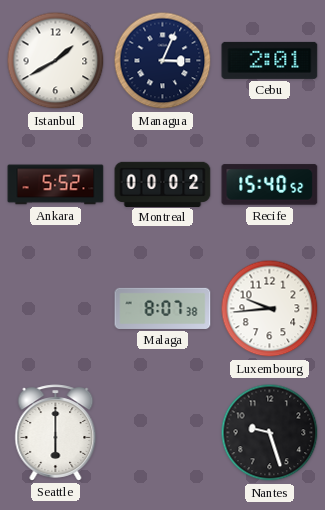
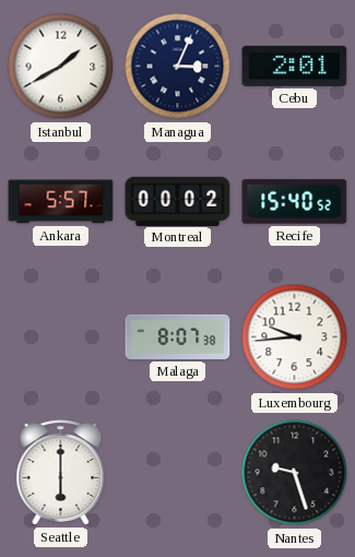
Ankara: 5:52 -> 5:57
